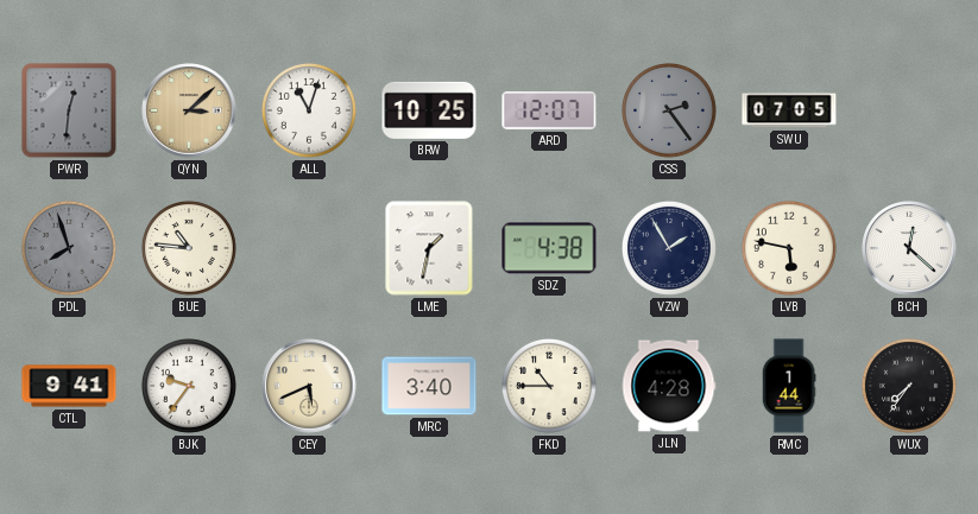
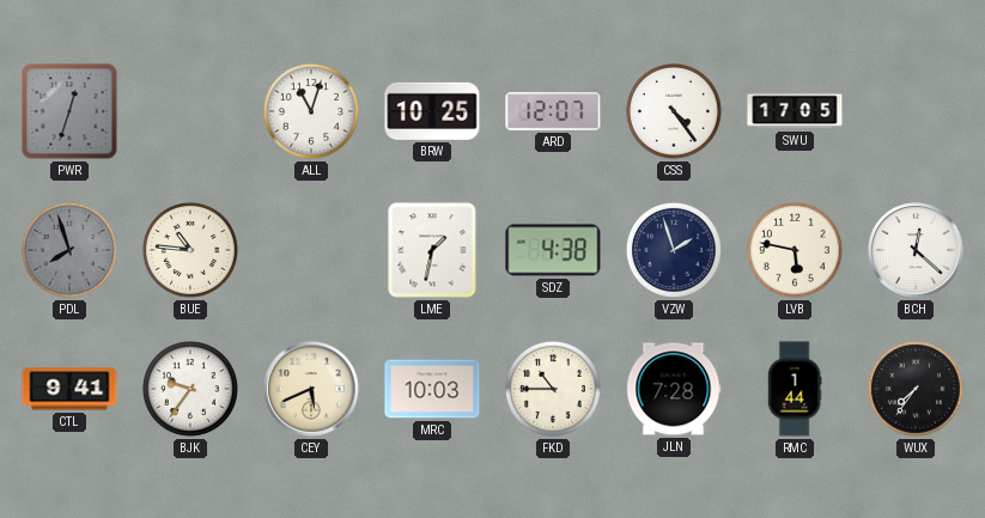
PWR: 12:31 -> 12:33
QYN: 3:08 -> none
CSS: 2:24 -> 4:24
CSS dial: grey -> white
SWU: 07:05 -> 17:05
VZW: 1:55 -> 1:57
MRC: 3:40 -> 10:03
JLN: 4:28 -> 7:28
